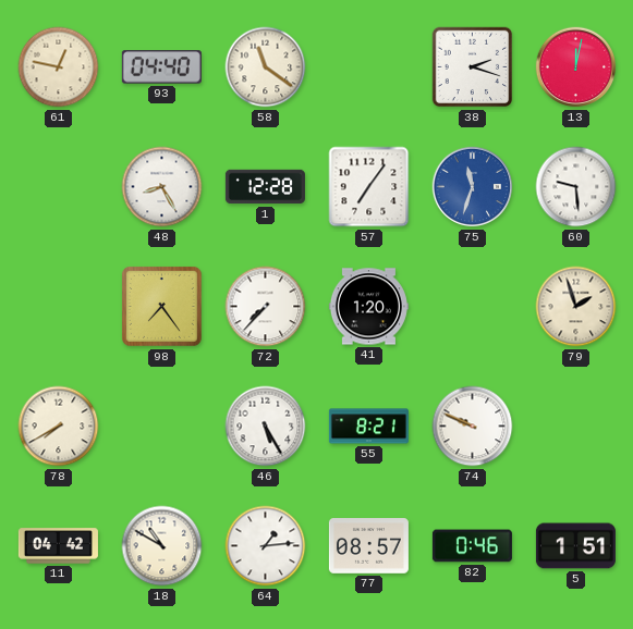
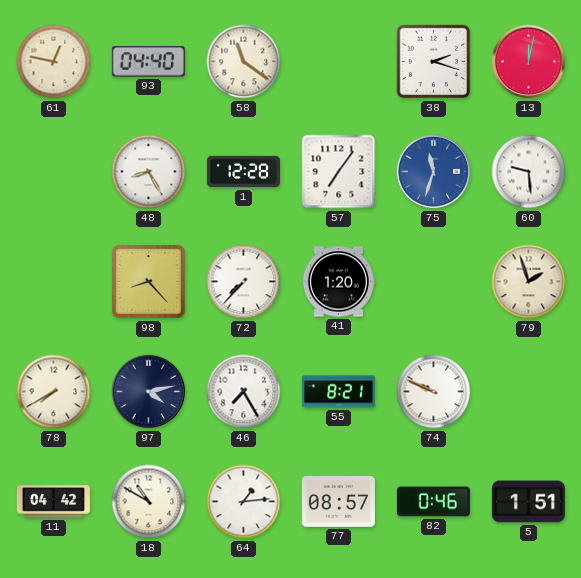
98: 7:24 -> 8:23
97: none -> 4:13
46: 5:25 -> 7:25
